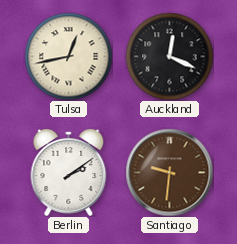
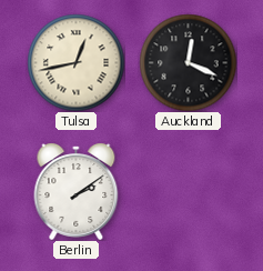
Santiago: 9:31 -> none
